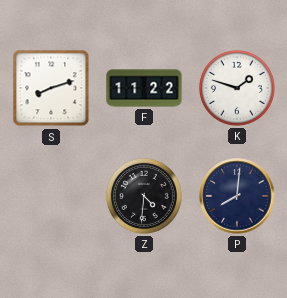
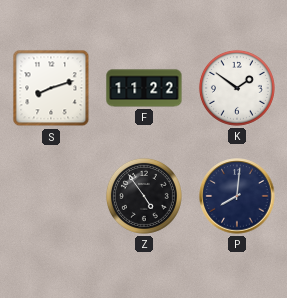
K: 1:48 -> 1:51
Z: 4:31 -> 4:54
